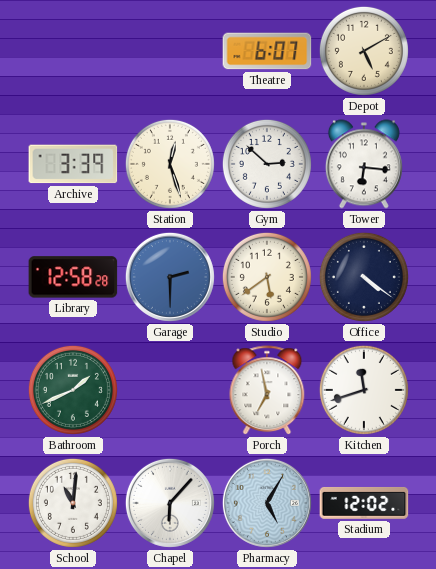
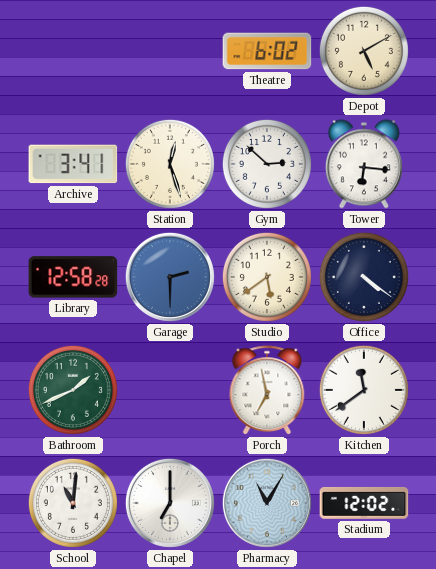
Theatre: 6:07 -> 6:02
Archive: 3:39 -> 3:41
Kitchen: 11:42 -> 11:39
Chapel: 6:07 -> 7:00
Pharmacy: 5:05 -> 11:05
